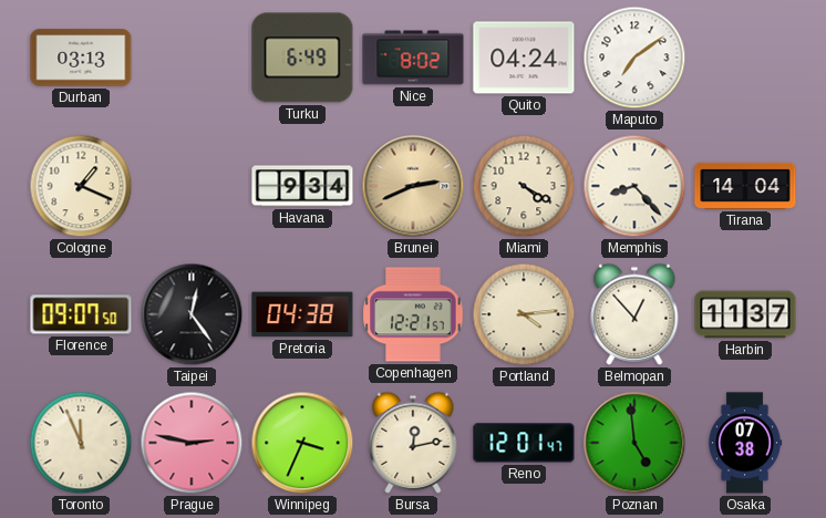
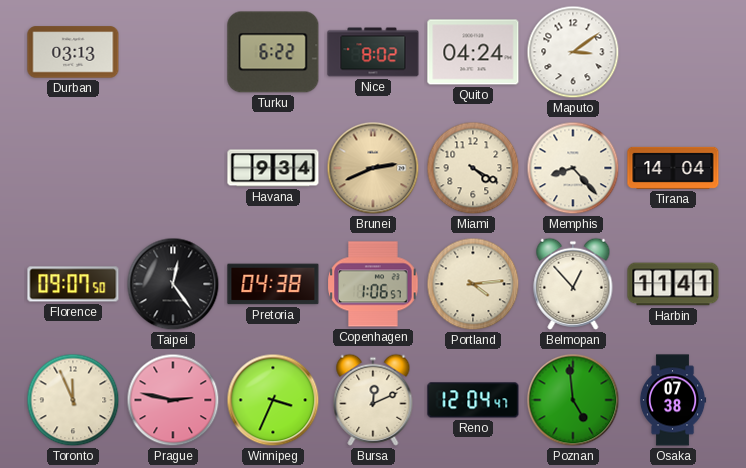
Turku: 6:49 -> 6:22
Maputo: 7:09 -> 3:09
Cologne: 1:19 -> none
Copenhagen: 12:21 -> 1:06
Harbin: 11:37 -> 11:41
Bursa: 12:13 -> 12:11
Reno: 12:01 -> 12:04
